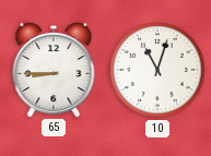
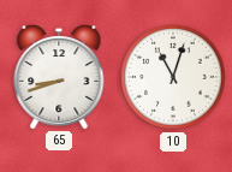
65: 8:45 -> 8:42
